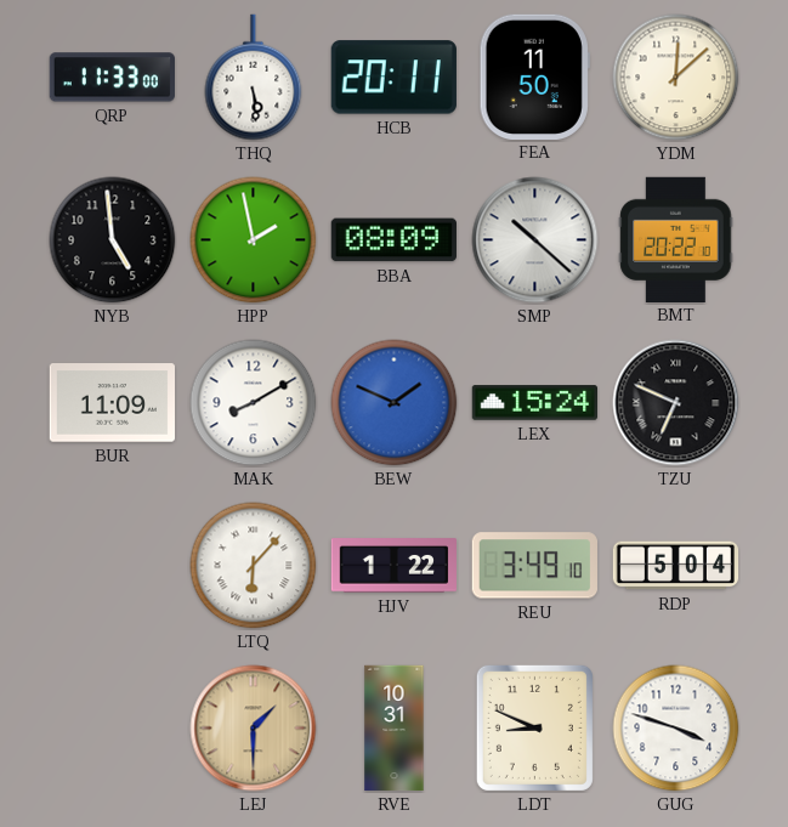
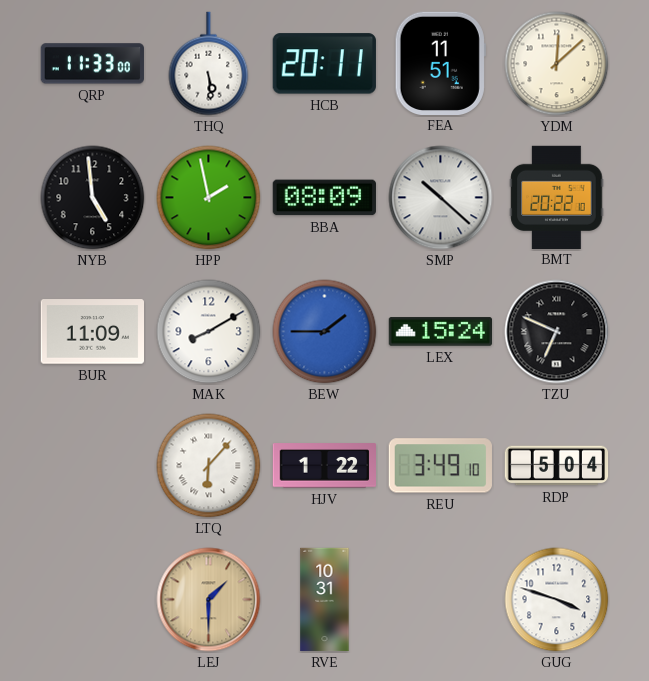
FEA: 11:50 -> 11:51
BEW: 1:49 -> 1:45
LDT: 8:49 -> none
